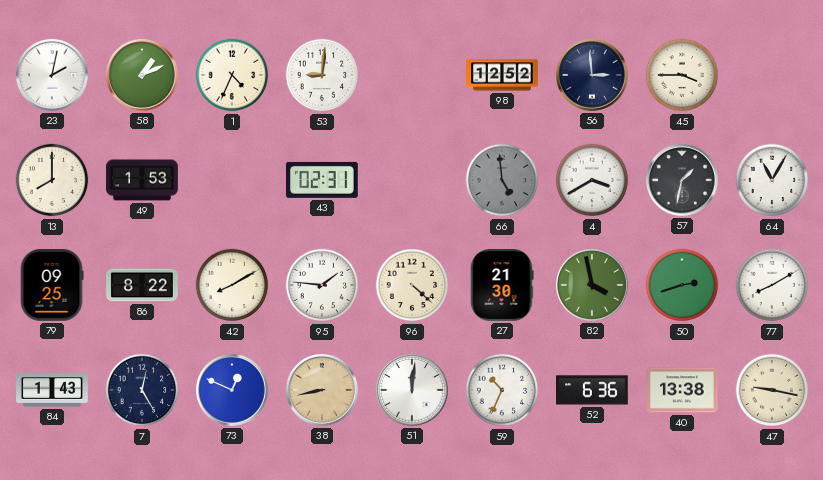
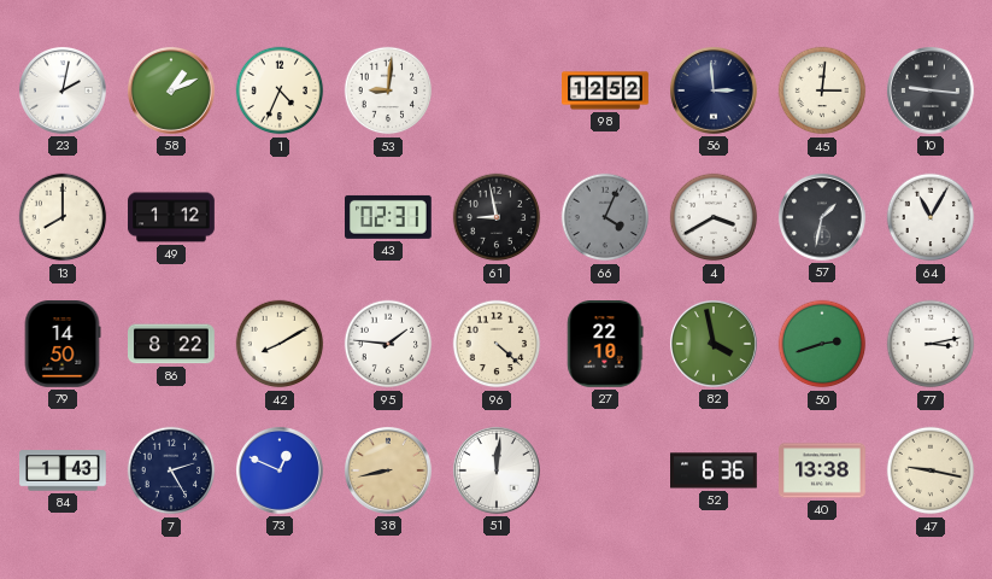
45: 3:45 -> 3:01
10: none -> 9:16
49: 1:53 -> 1:12
61: none -> 8:58
66: 4:59 -> 4:04
79: 09:25 -> 14:50
27: 21:30 -> 22:10
77: 8:10 -> 3:13
7: 12:25 -> 2:25
59: 10:34 -> none
